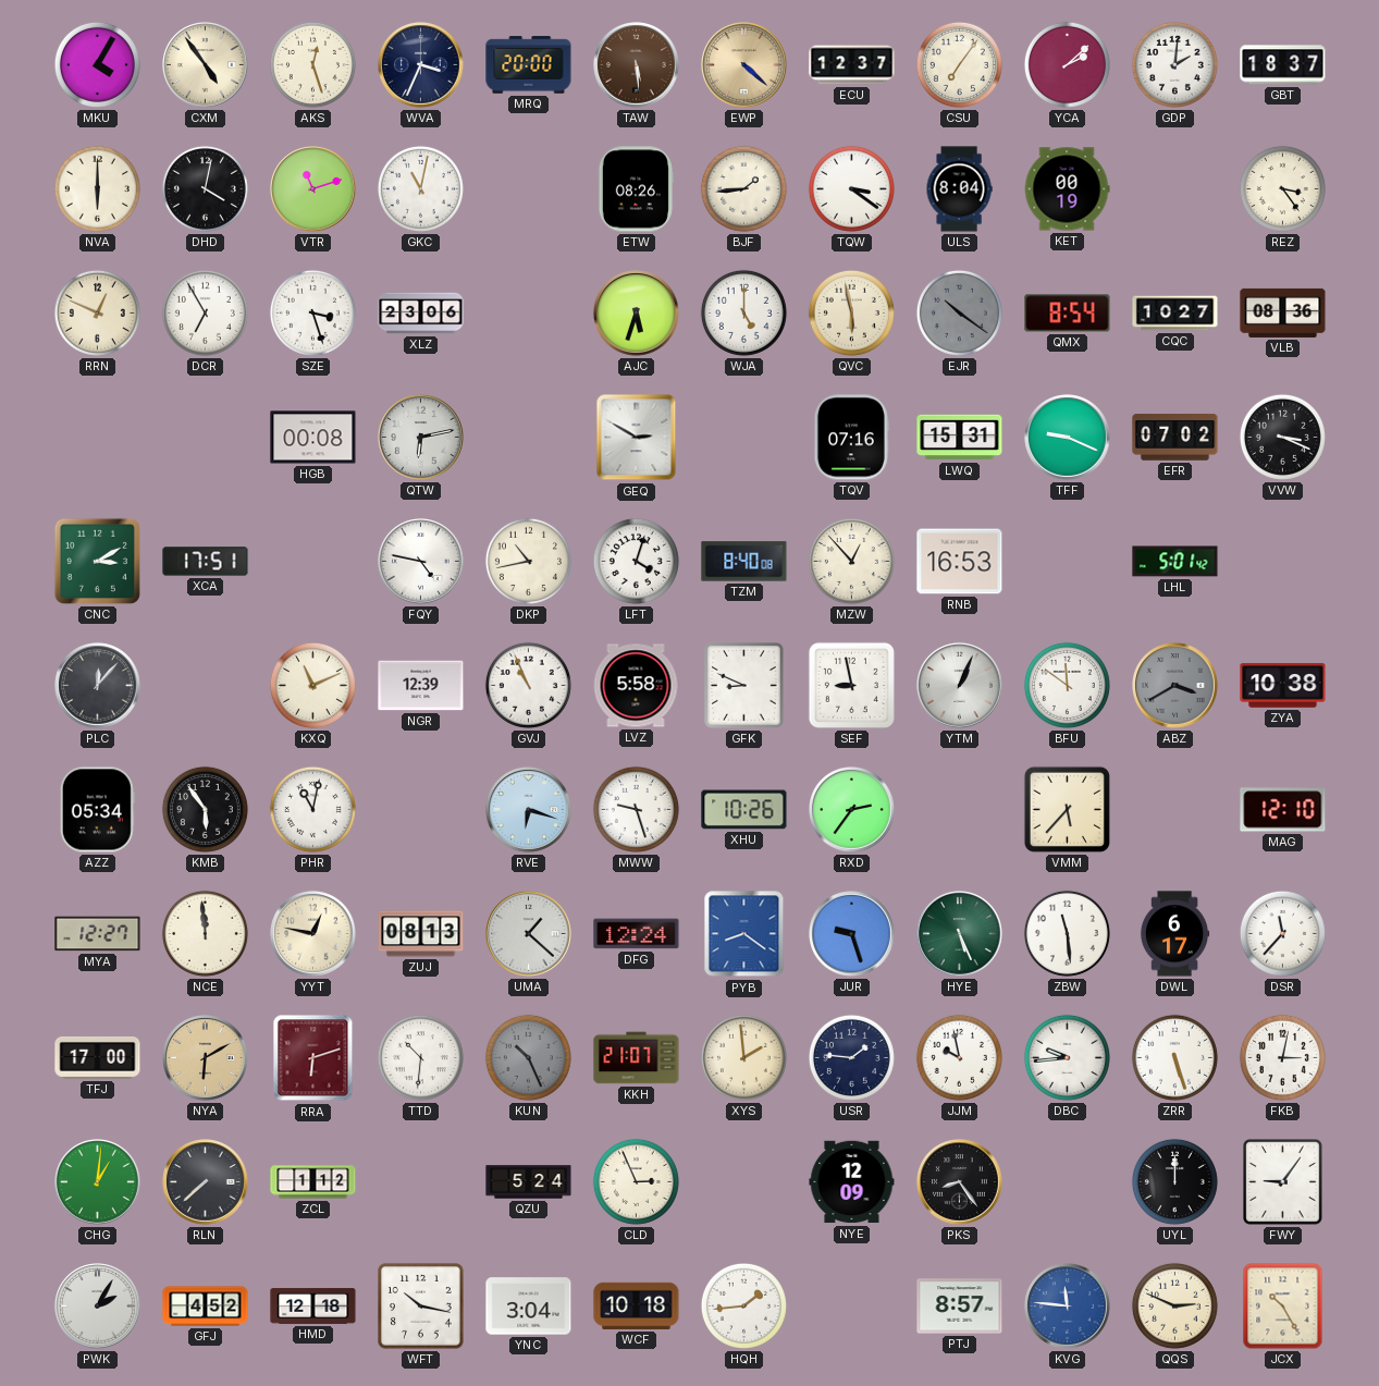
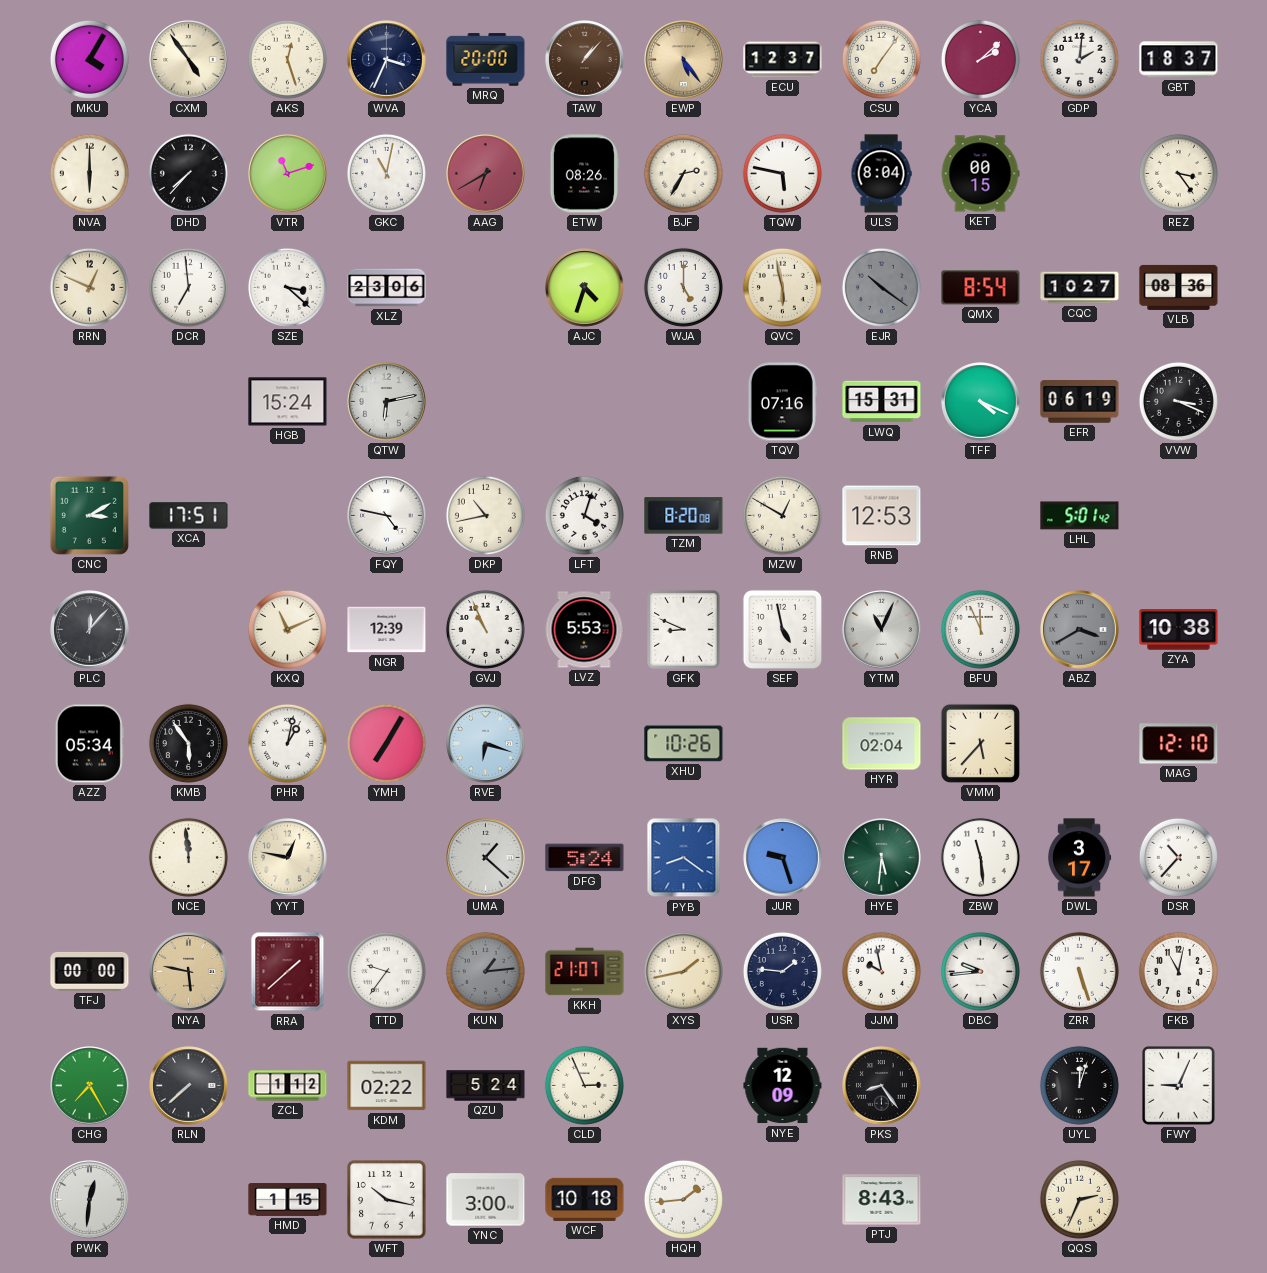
TAW: 5:29 -> 1:07
EWP: 4:22 -> 5:24
DHD: 4:02 -> 7:37
AAG: none -> 6:40
BJF: 1:44 -> 2:35
TQW: 3:21 -> 5:47
KET: 00:19 -> 00:15
DCR: 6:55 -> 6:59
SZE: 3:27 -> 3:22
AJC: 5:33 -> 4:33
HGB: 00:08 -> 15:24
GEQ: 2:50 -> none
TFF: 9:19 -> 4:19
EFR: 07:02 -> 06:19
TZM: 8:40 -> 8:20
MZW: 12:53 -> 12:50
RNB: 16:53 -> 12:53
LVZ: 5:58 -> 5:53
SEF: 8:58 -> 4:58
YTM: 1:04 -> 11:04
BFU: 11:51 -> 11:56
PHR: 11:02 -> 1:02
YMH: none -> 7:05
MWW: 9:27 -> none
RXD: 2:36 -> none
HYR: none -> 02:04
MYA: 12:27 -> none
ZUJ: 08:13 -> none
DFG: 12:24 -> 5:24
HYE: 5:26 -> 5:31
DWL: 6:17 -> 3:17
DSR: 11:37 -> 10:37
TFJ: 17:00 -> 00:00
NYA: 6:10 -> 5:47
RRA: 6:12 -> 1:38
TTD: 10:31 -> 9:36
KUN: 10:26 -> 1:14
XYS: 1:59 -> 1:43
FKB: 3:02 -> 11:02
CHG: 1:01 -> 7:25
KDM: none -> 02:22
UYL: 12:00 -> 12:03
FWY: 9:06 -> 9:04
PWK: 2:05 -> 12:31
GFJ: 4:52 -> none
HMD: 12:18 -> 1:15
YNC: 3:04 -> 3:00
PTJ: 8:57 -> 8:43
KVG: 11:46 -> none
QQS: 2:49 -> 2:34
JCX: 10:25 -> none
